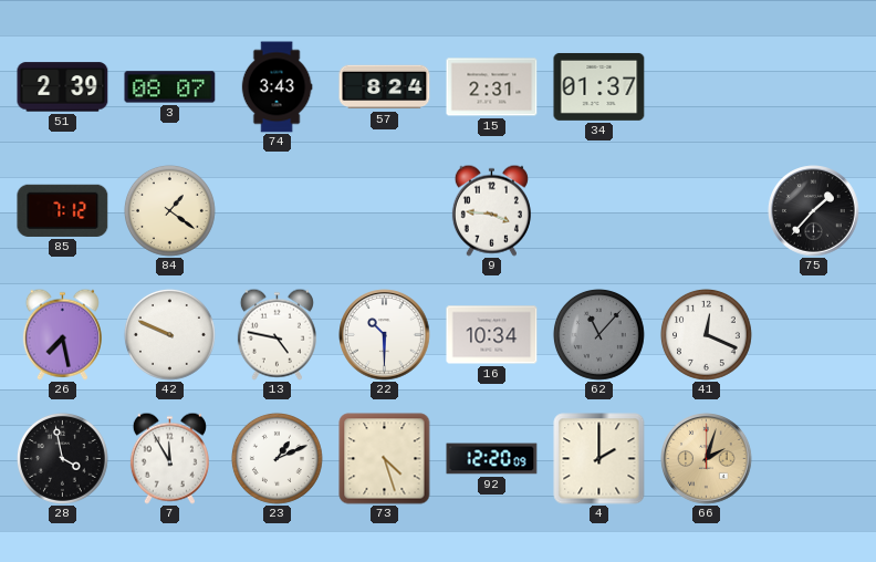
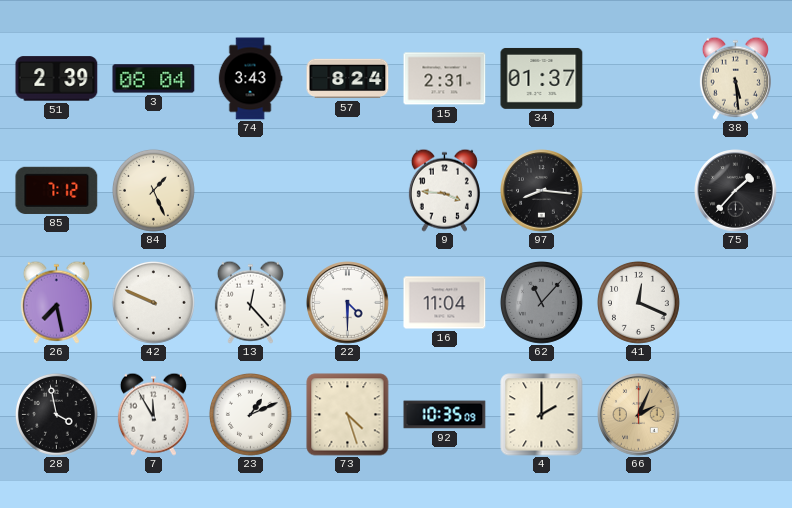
3: 08:07 -> 08:04
38: none -> 5:29
84: 1:21 -> 1:26
97: none -> 8:16
13: 4:47 -> 12:23
22: 10:30 -> 4:30
16: 10:34 -> 11:04
92: 12:20 -> 10:35
66: 2:03 -> 2:04
